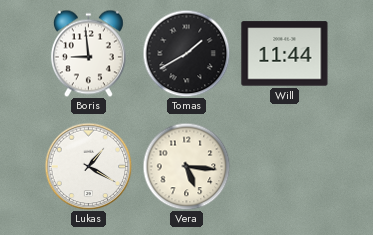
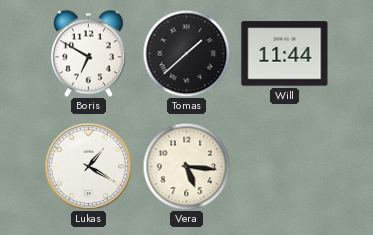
Boris: 8:59 -> 6:50
Tomas: 1:40 -> 1:38
